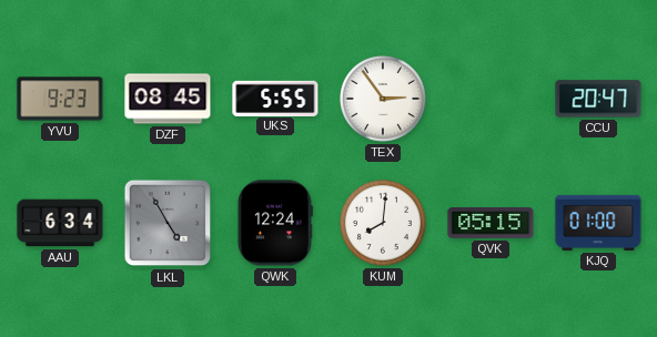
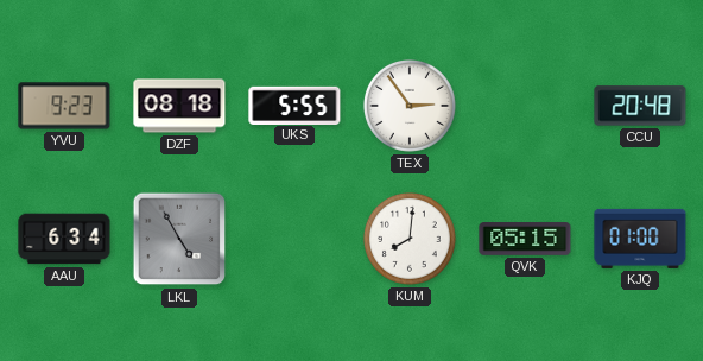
DZF: 08:45 -> 08:18
CCU: 20:47 -> 20:48
QWK: 12:24 -> none
